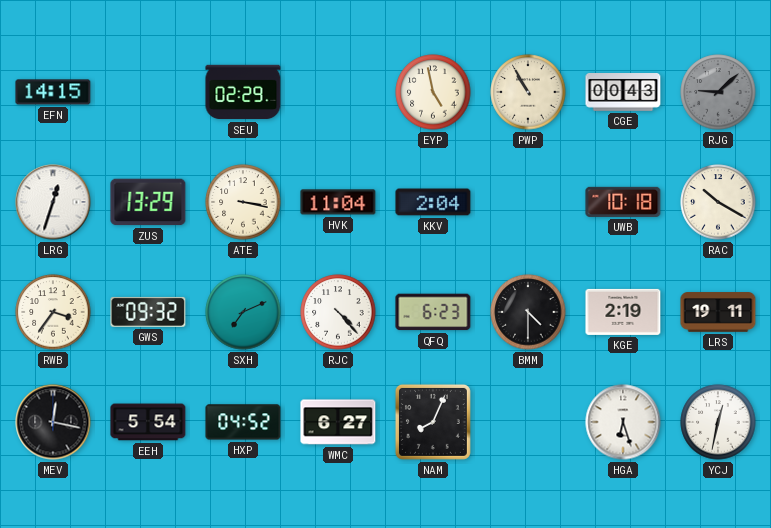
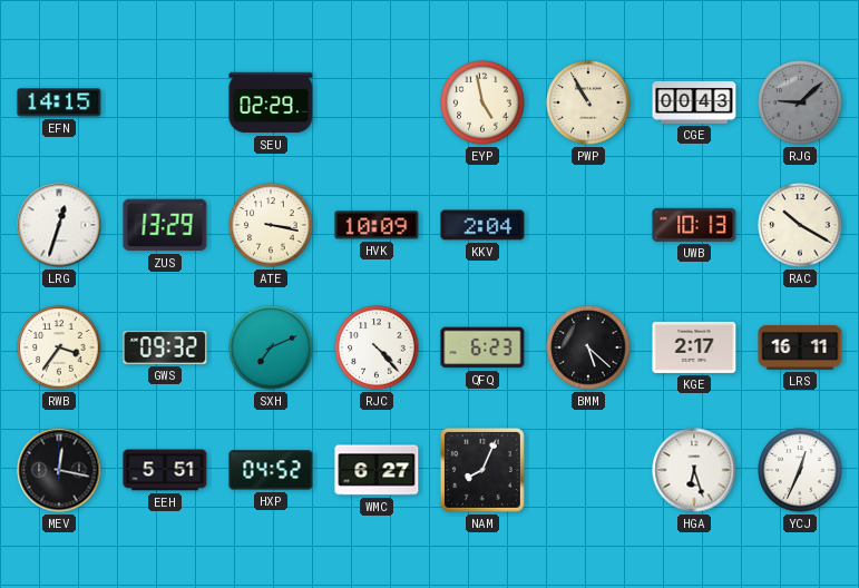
HVK: 11:04 -> 10:09
UWB: 10:18 -> 10:13
BMM: 4:30 -> 5:22
KGE: 2:19 -> 2:17
LRS: 19:11 -> 16:11
EEH: 5:54 -> 5:51
YCJ: 12:32 -> 12:34
